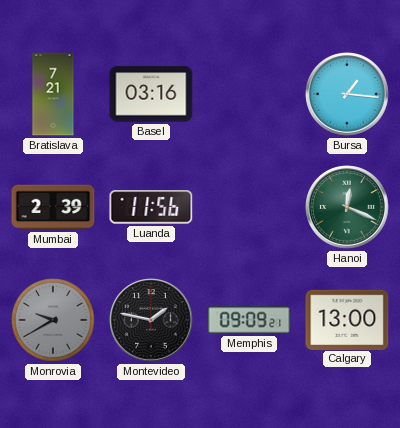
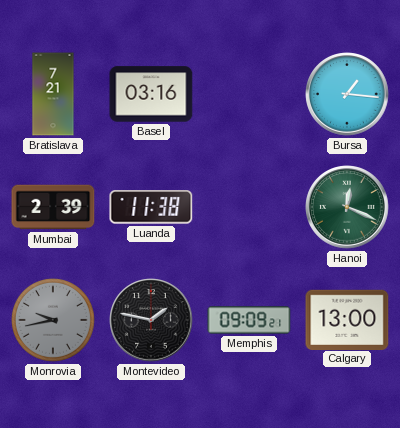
Luanda: 11:56 -> 11:38
Monrovia: 9:40 -> 9:43
